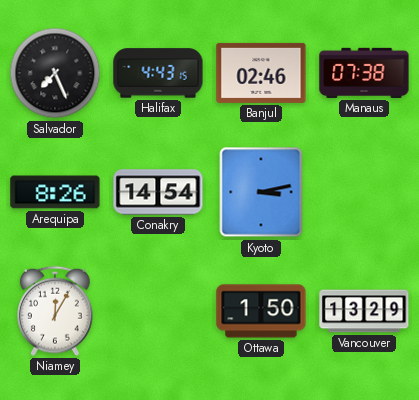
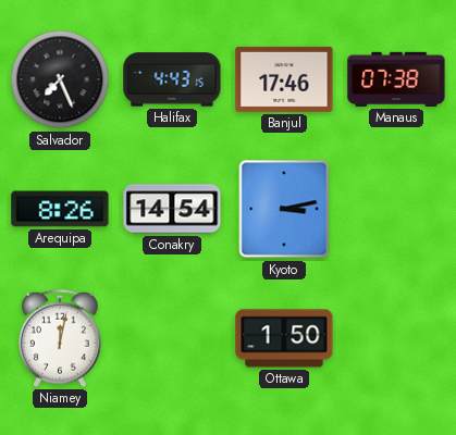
Banjul: 02:46 -> 17:46
Niamey: 12:05 -> 12:02
Vancouver: 13:29 -> none
